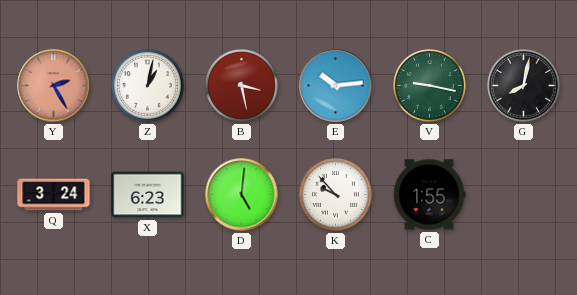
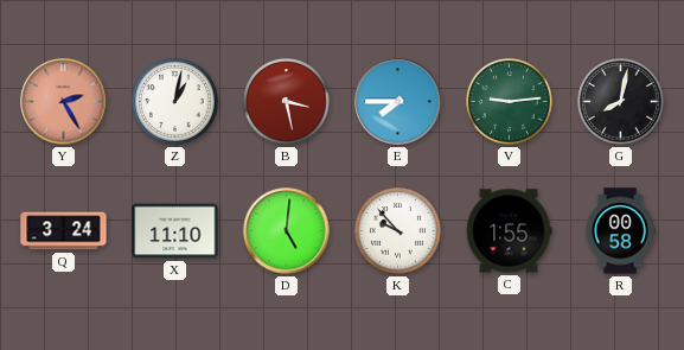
E: 10:14 -> 7:45
V: 9:17 -> 9:14
X: 6:23 -> 11:10
R: none -> 00:58
